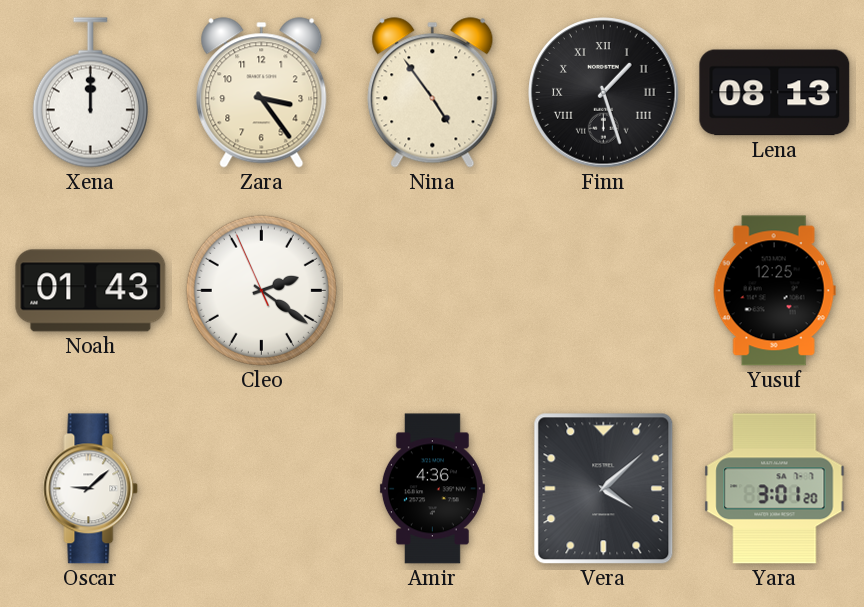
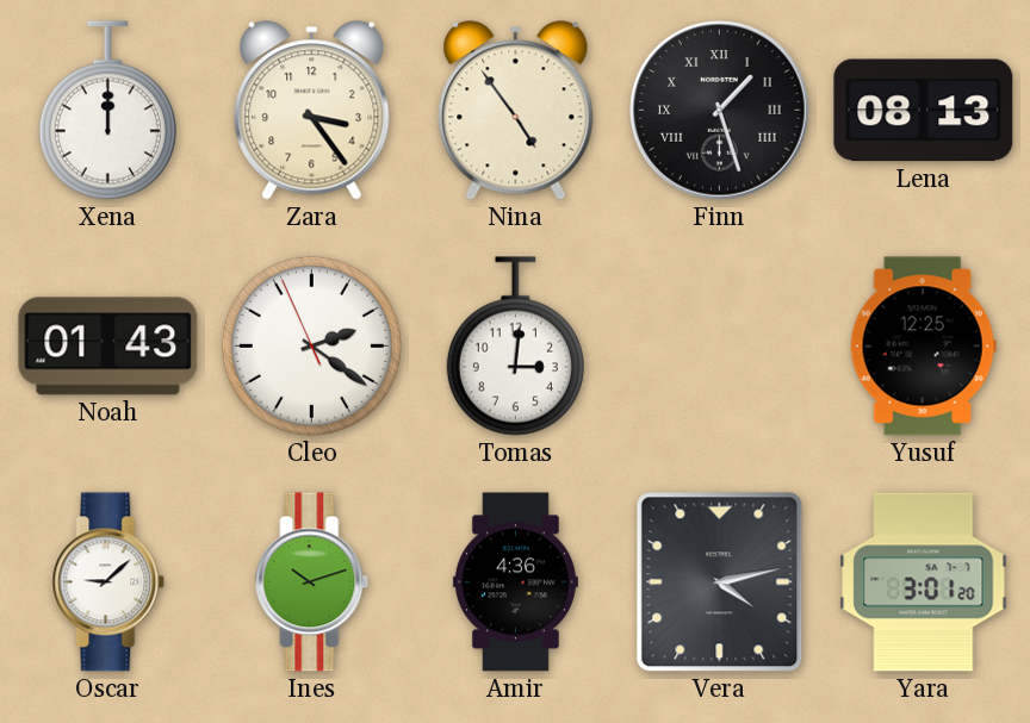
Tomas: none -> 3:01
Ines: none -> 10:12
Vera: 4:08 -> 4:13
